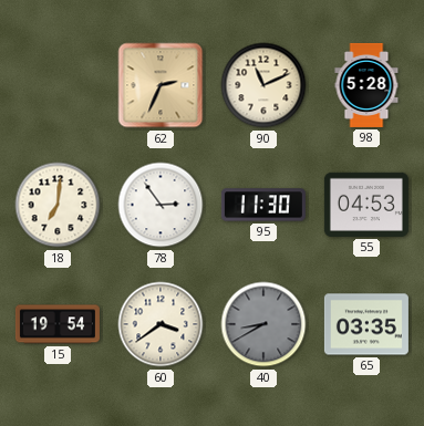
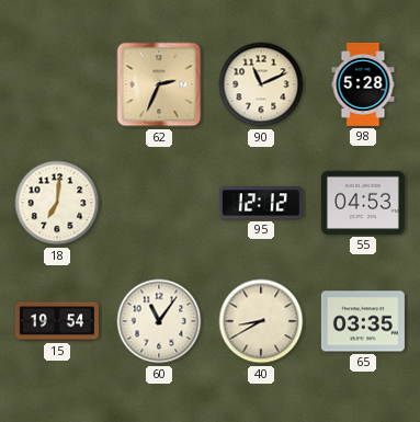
78: 2:54 -> none
95: 11:30 -> 12:12
60: 3:39 -> 11:06
40 dial: grey -> cream
